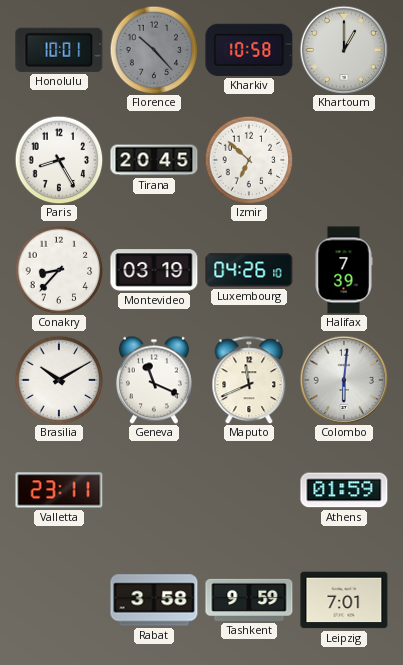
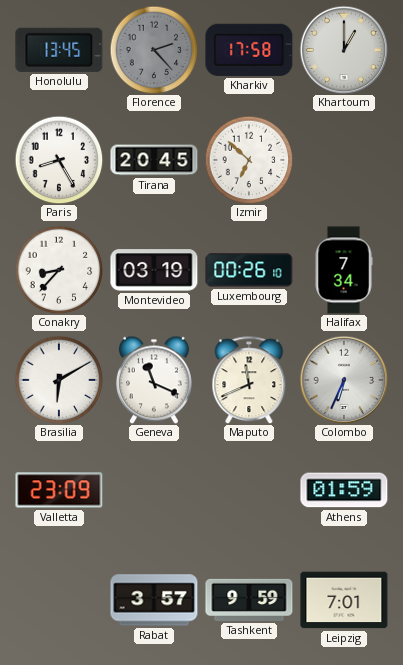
Honolulu: 10:01 -> 13:45
Florence: 10:23 -> 2:23
Kharkiv: 10:58 -> 17:58
Luxembourg: 04:26 -> 00:26
Halifax: 7:39 -> 7:34
Brasilia: 10:10 -> 6:10
Colombo: 6:01 -> 6:34
Valletta: 23:11 -> 23:09
Rabat: 3:58 -> 3:57
